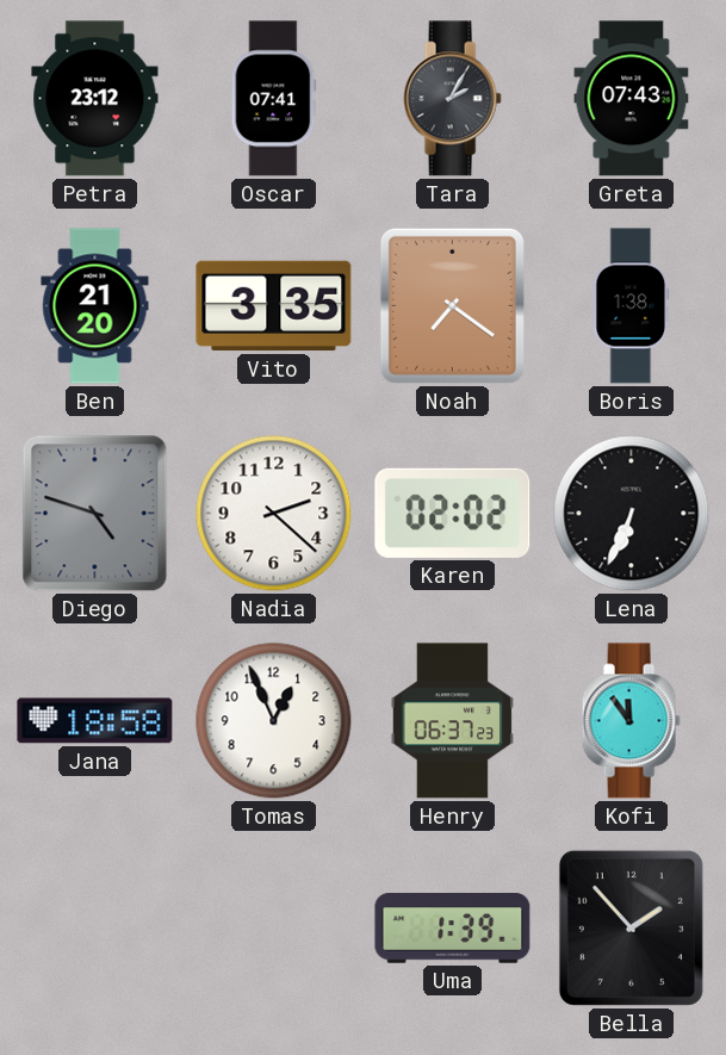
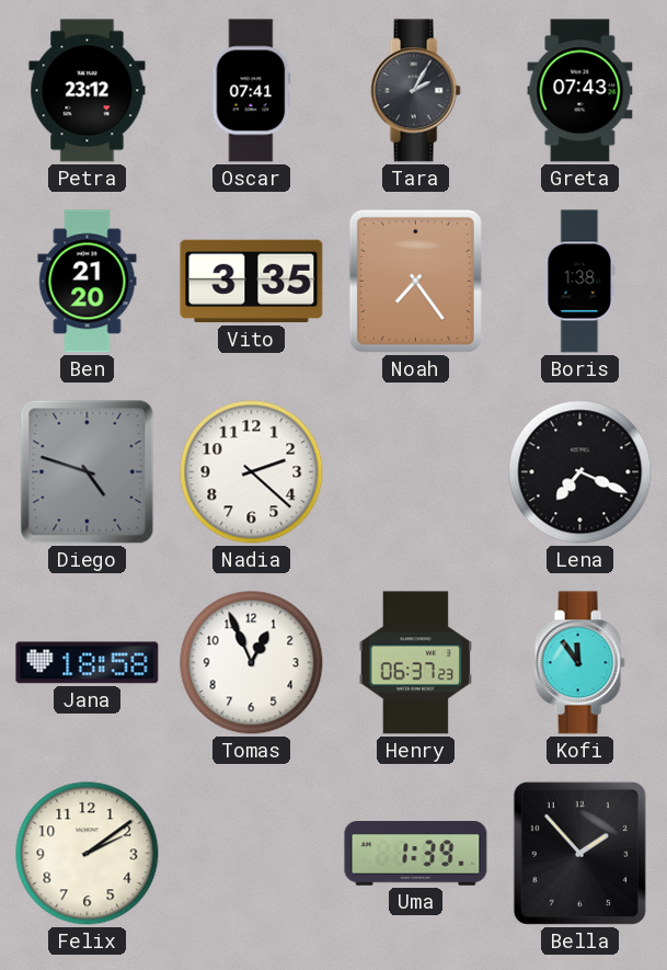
Noah: 7:21 -> 7:24
Karen: 02:02 -> none
Lena: 6:34 -> 7:19
Felix: none -> 2:09
